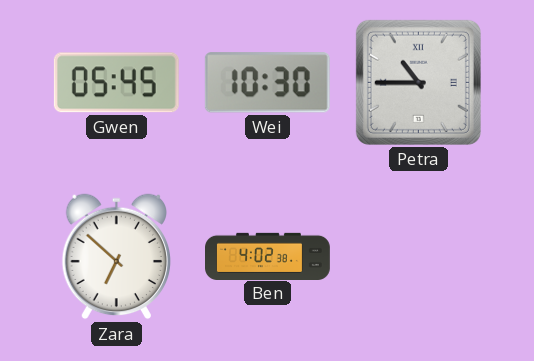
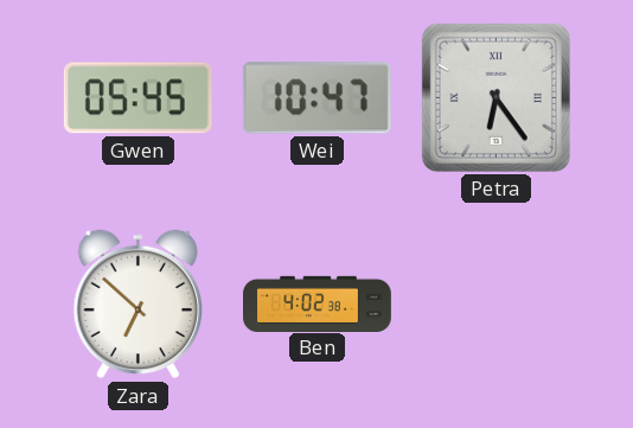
Wei: 10:30 -> 10:47
Petra: 10:45 -> 6:24
